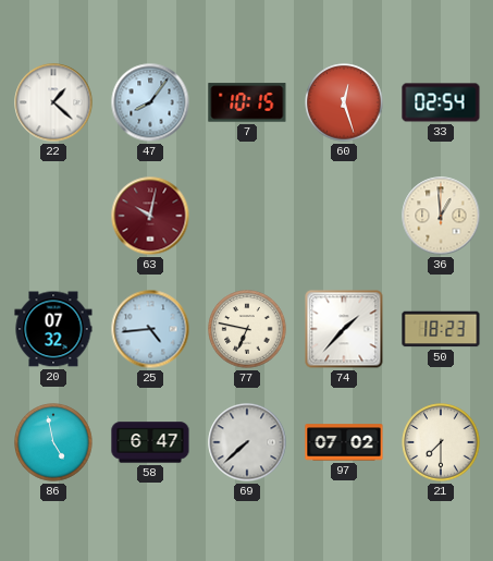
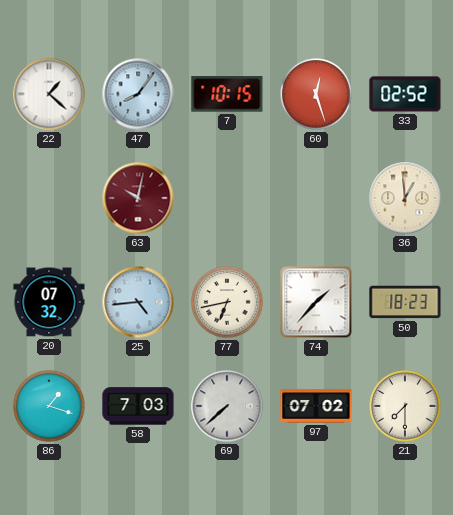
33: 02:54 -> 02:52
77: 6:47 -> 6:43
86: 4:58 -> 1:18
58: 6:47 -> 7:03
